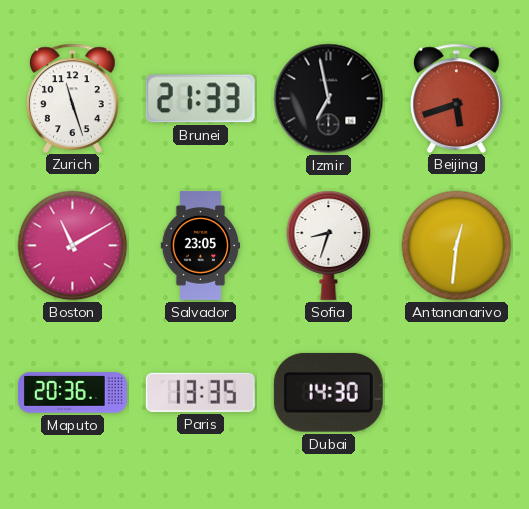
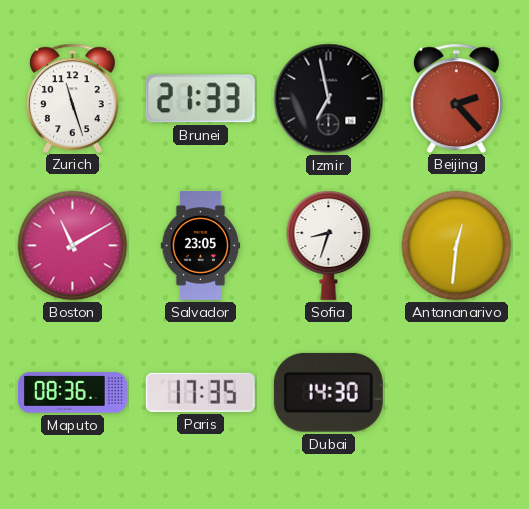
Beijing: 5:42 -> 2:23
Maputo: 20:36 -> 08:36
Paris: 13:35 -> 17:35
